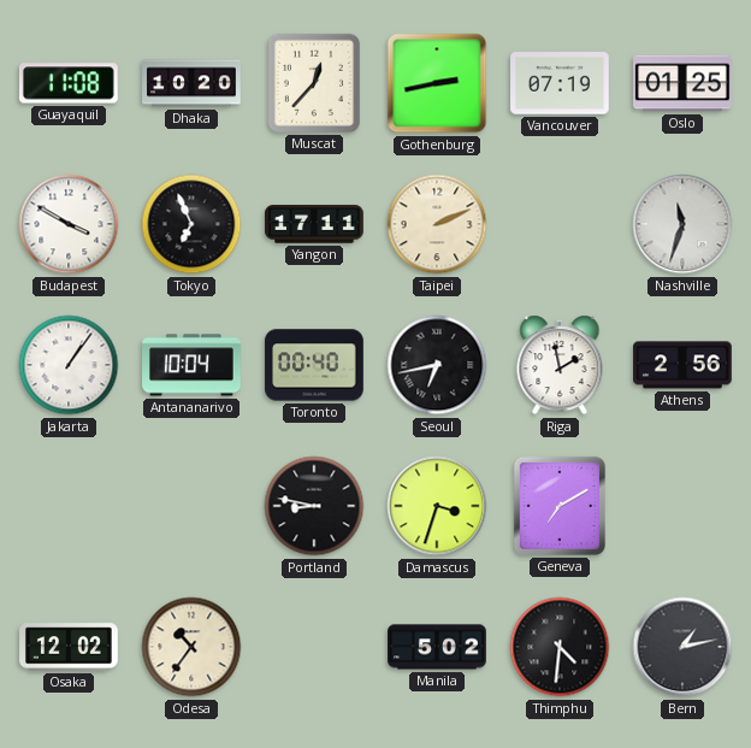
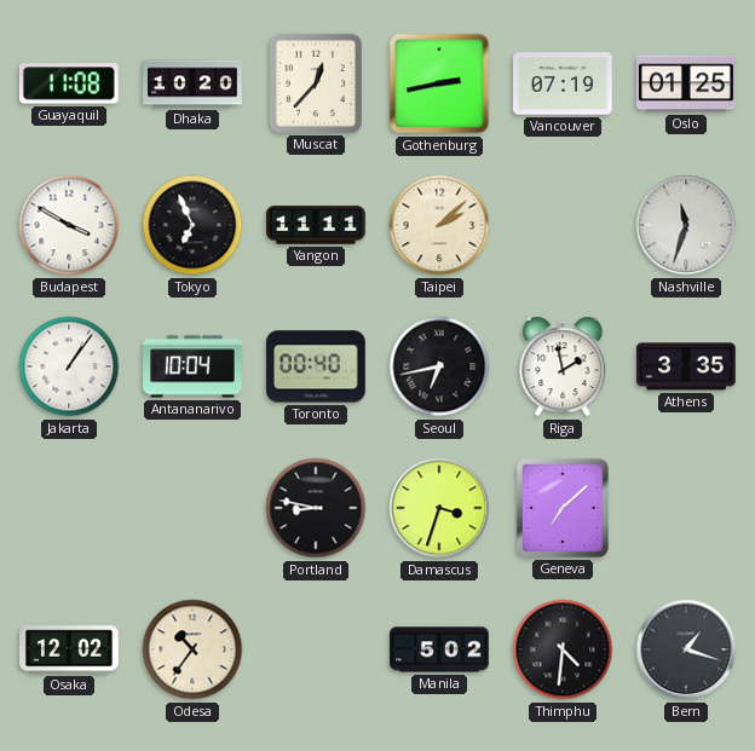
Yangon: 17:11 -> 11:11
Taipei: 2:11 -> 2:08
Athens: 2:56 -> 3:35
Geneva: 7:10 -> 7:08
Bern: 1:13 -> 1:18
